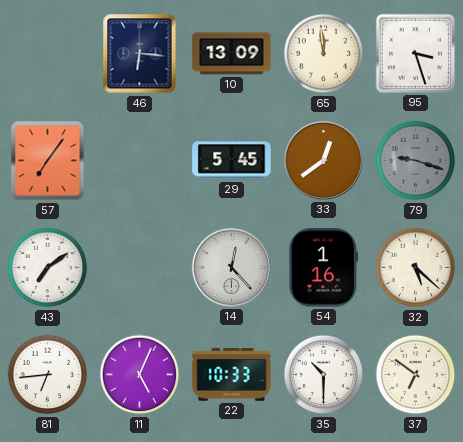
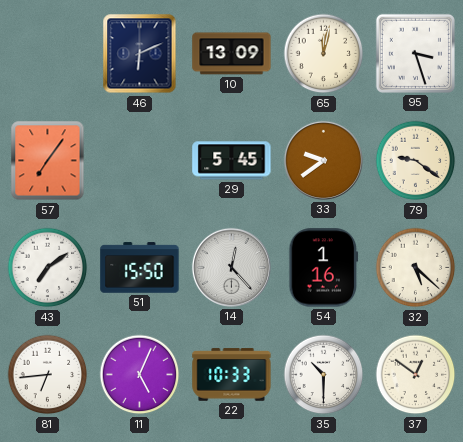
46: 6:16 -> 6:11
65: 11:59 -> 12:02
33: 12:39 -> 9:39
79: 9:18 -> 9:21
79 dial: grey -> cream
51: none -> 15:50
37: 6:51 -> 12:51
